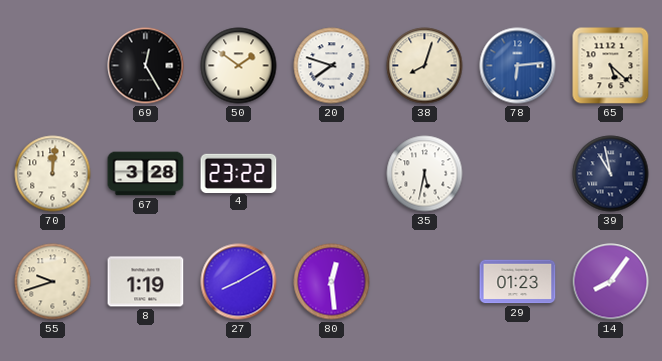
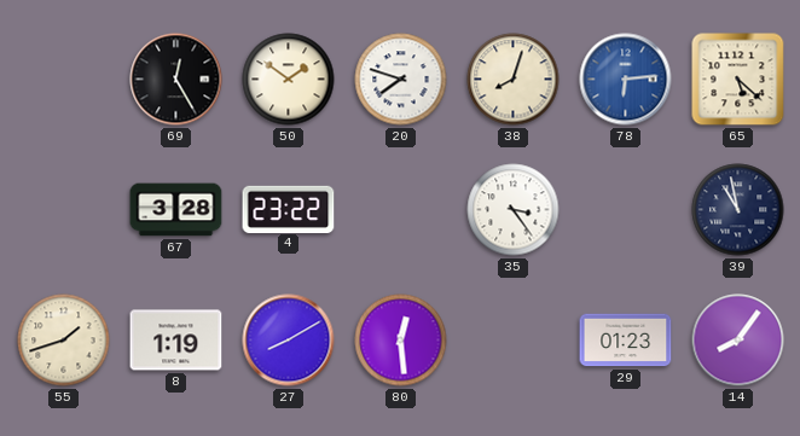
70: 12:01 -> none
35: 5:32 -> 3:24
55: 9:42 -> 1:42
